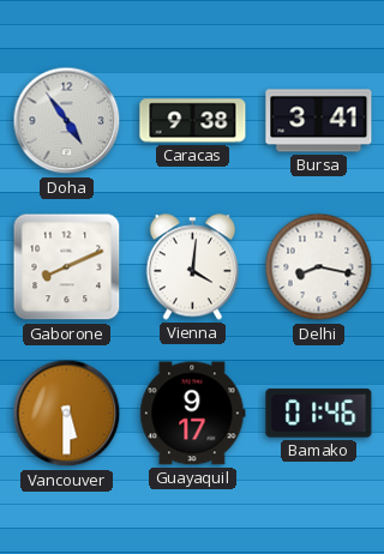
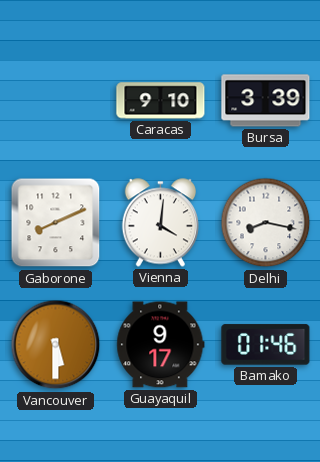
Doha: 4:54 -> none
Caracas: 9:38 -> 9:10
Bursa: 3:41 -> 3:39
